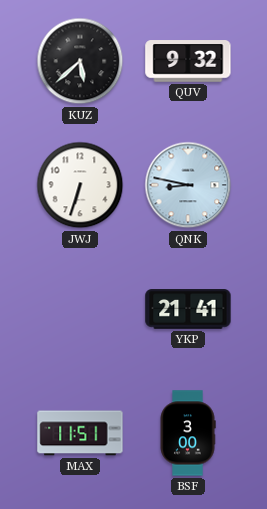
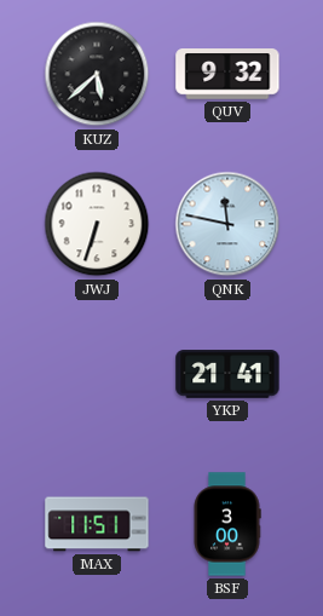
QNK: 8:47 -> 11:47
